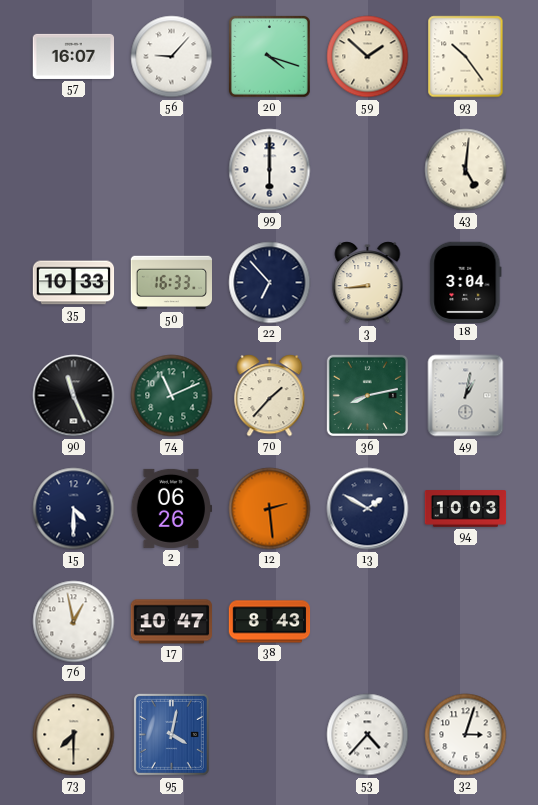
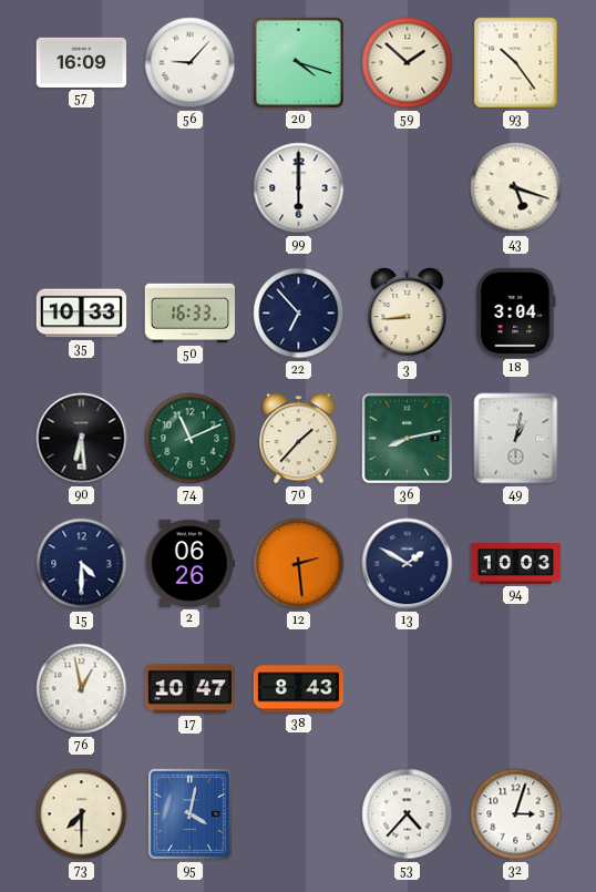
57: 16:07 -> 16:09
43: 5:01 -> 5:18
90: 11:26 -> 6:29
